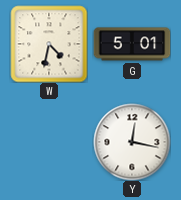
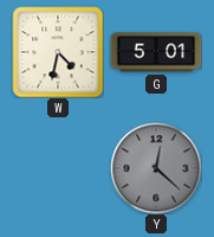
Y: 12:17 -> 12:22
Y dial: white -> grey
